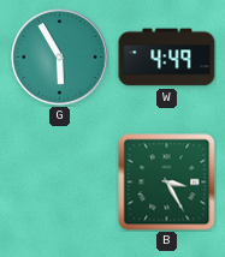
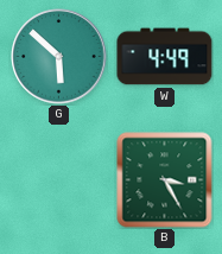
G: 5:55 -> 5:52
